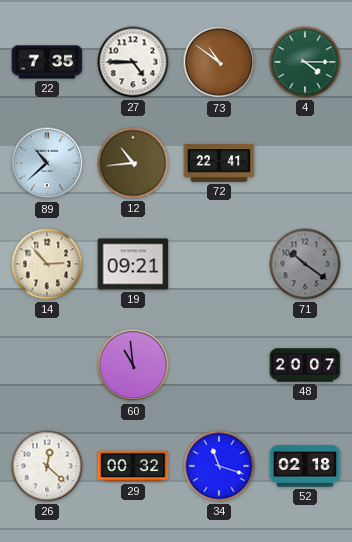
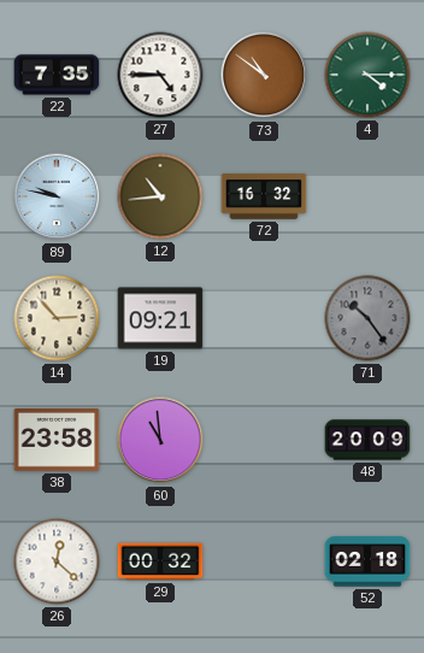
89: 10:38 -> 9:47
72: 22:41 -> 16:32
71: 10:21 -> 10:24
38: none -> 23:58
48: 20:07 -> 20:09
34: 11:18 -> none
